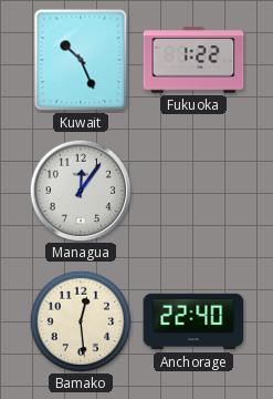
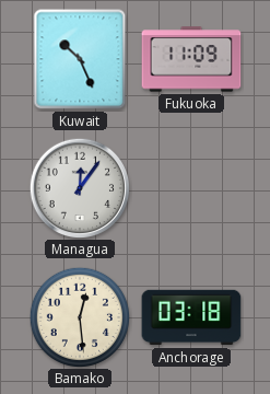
Fukuoka: 1:22 -> 11:09
Anchorage: 22:40 -> 03:18
